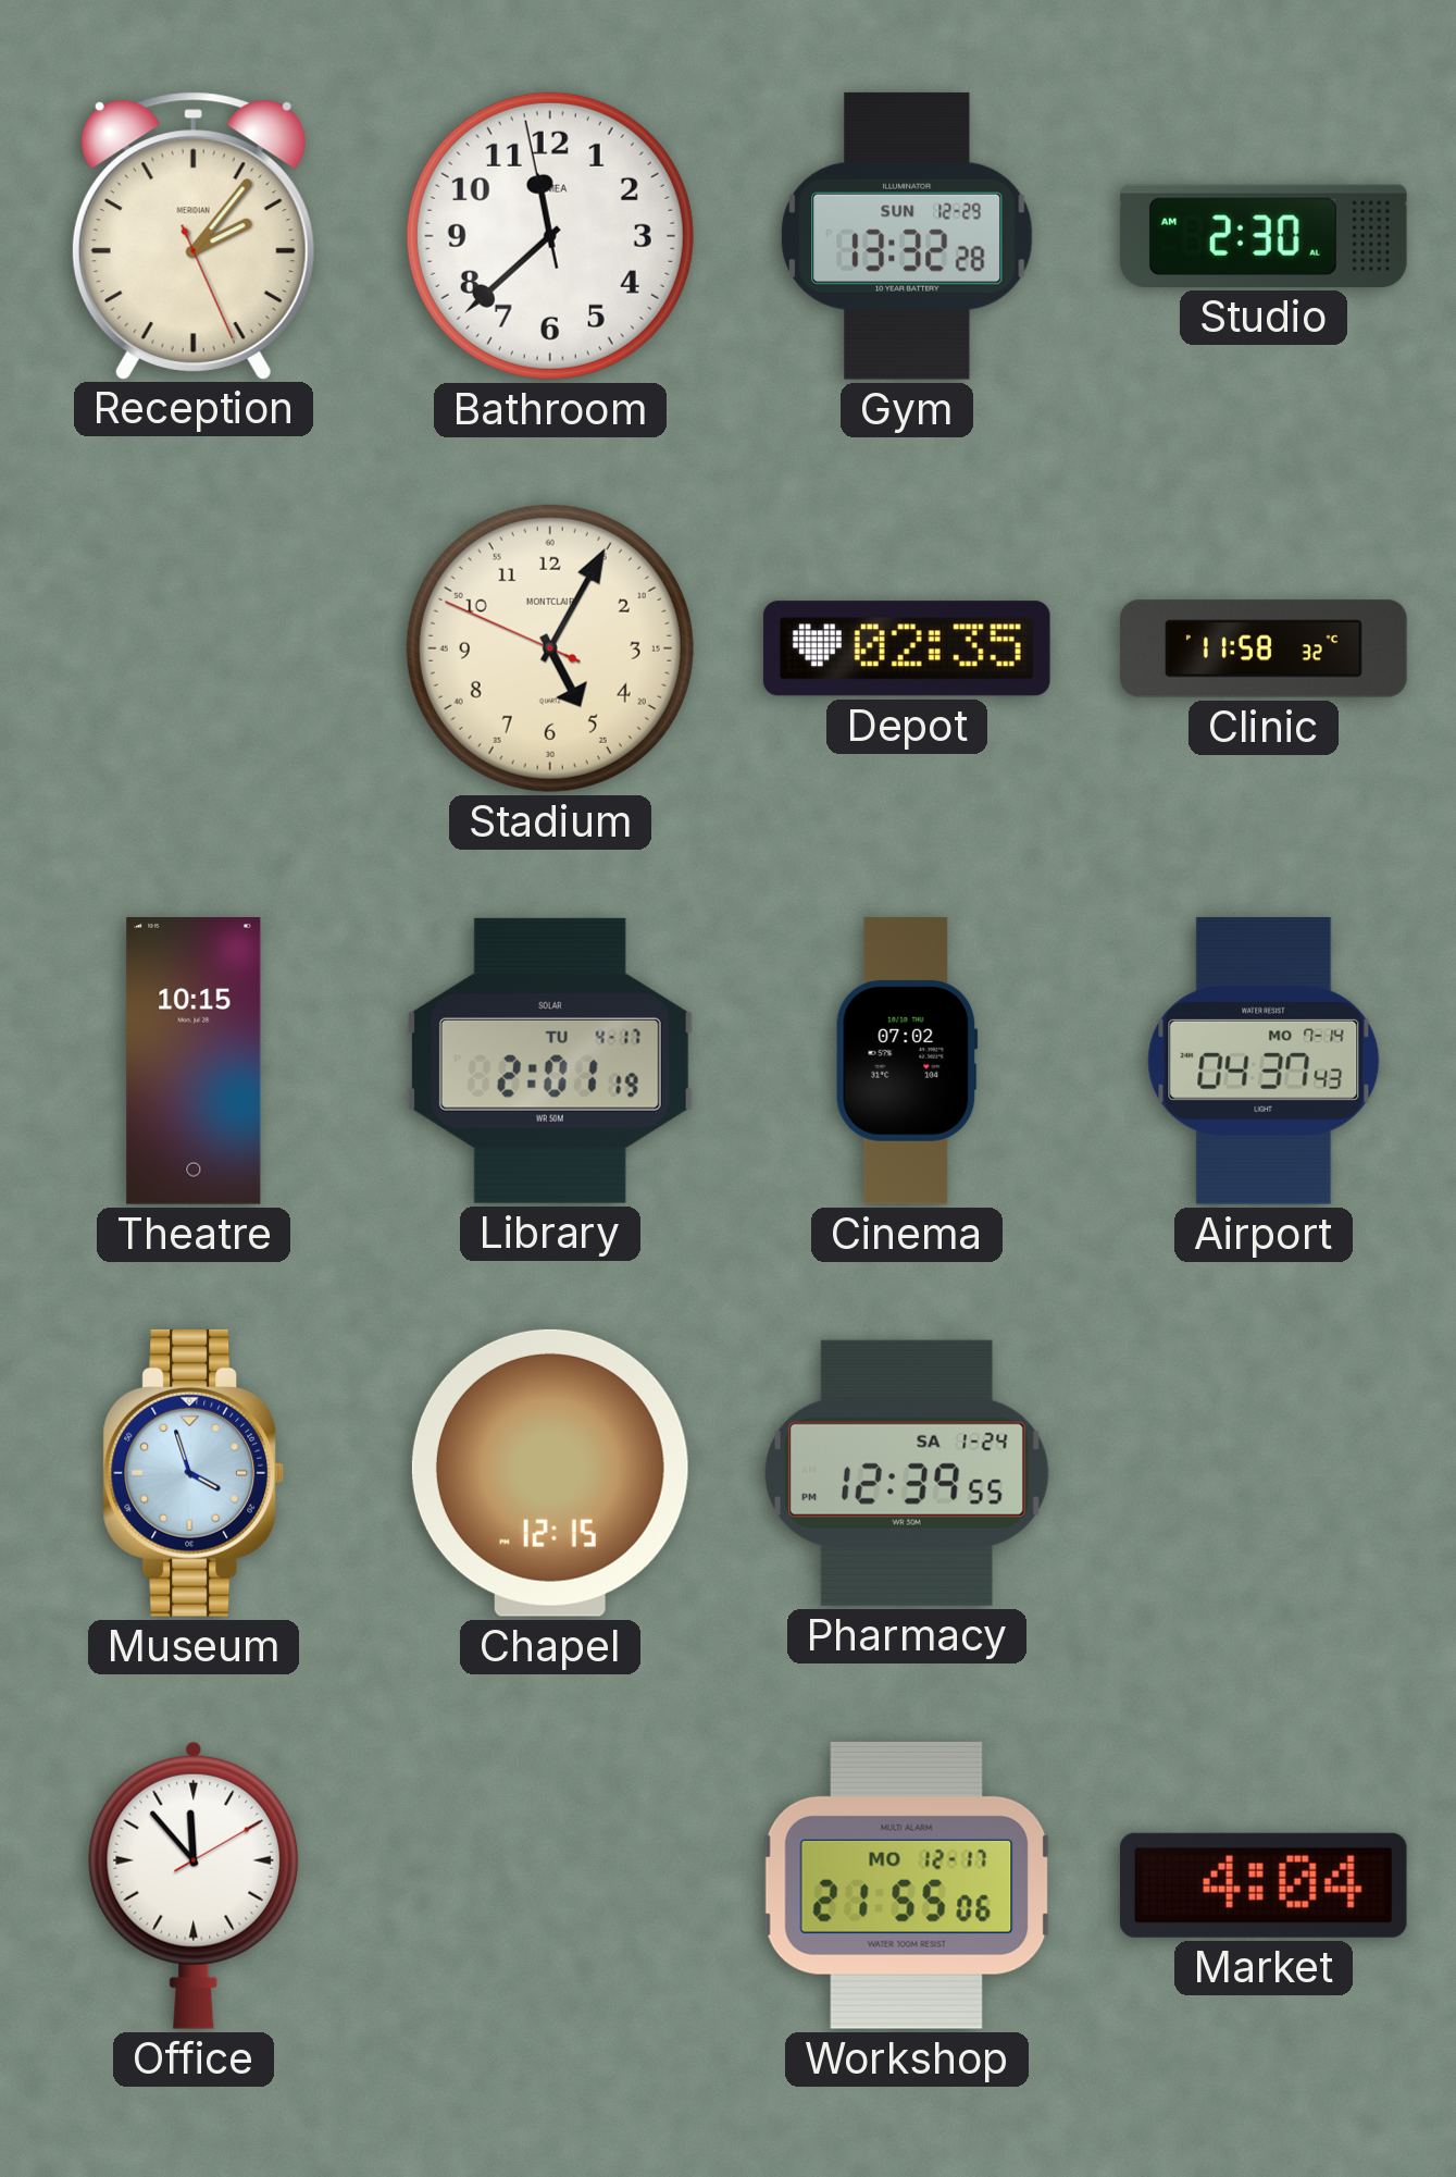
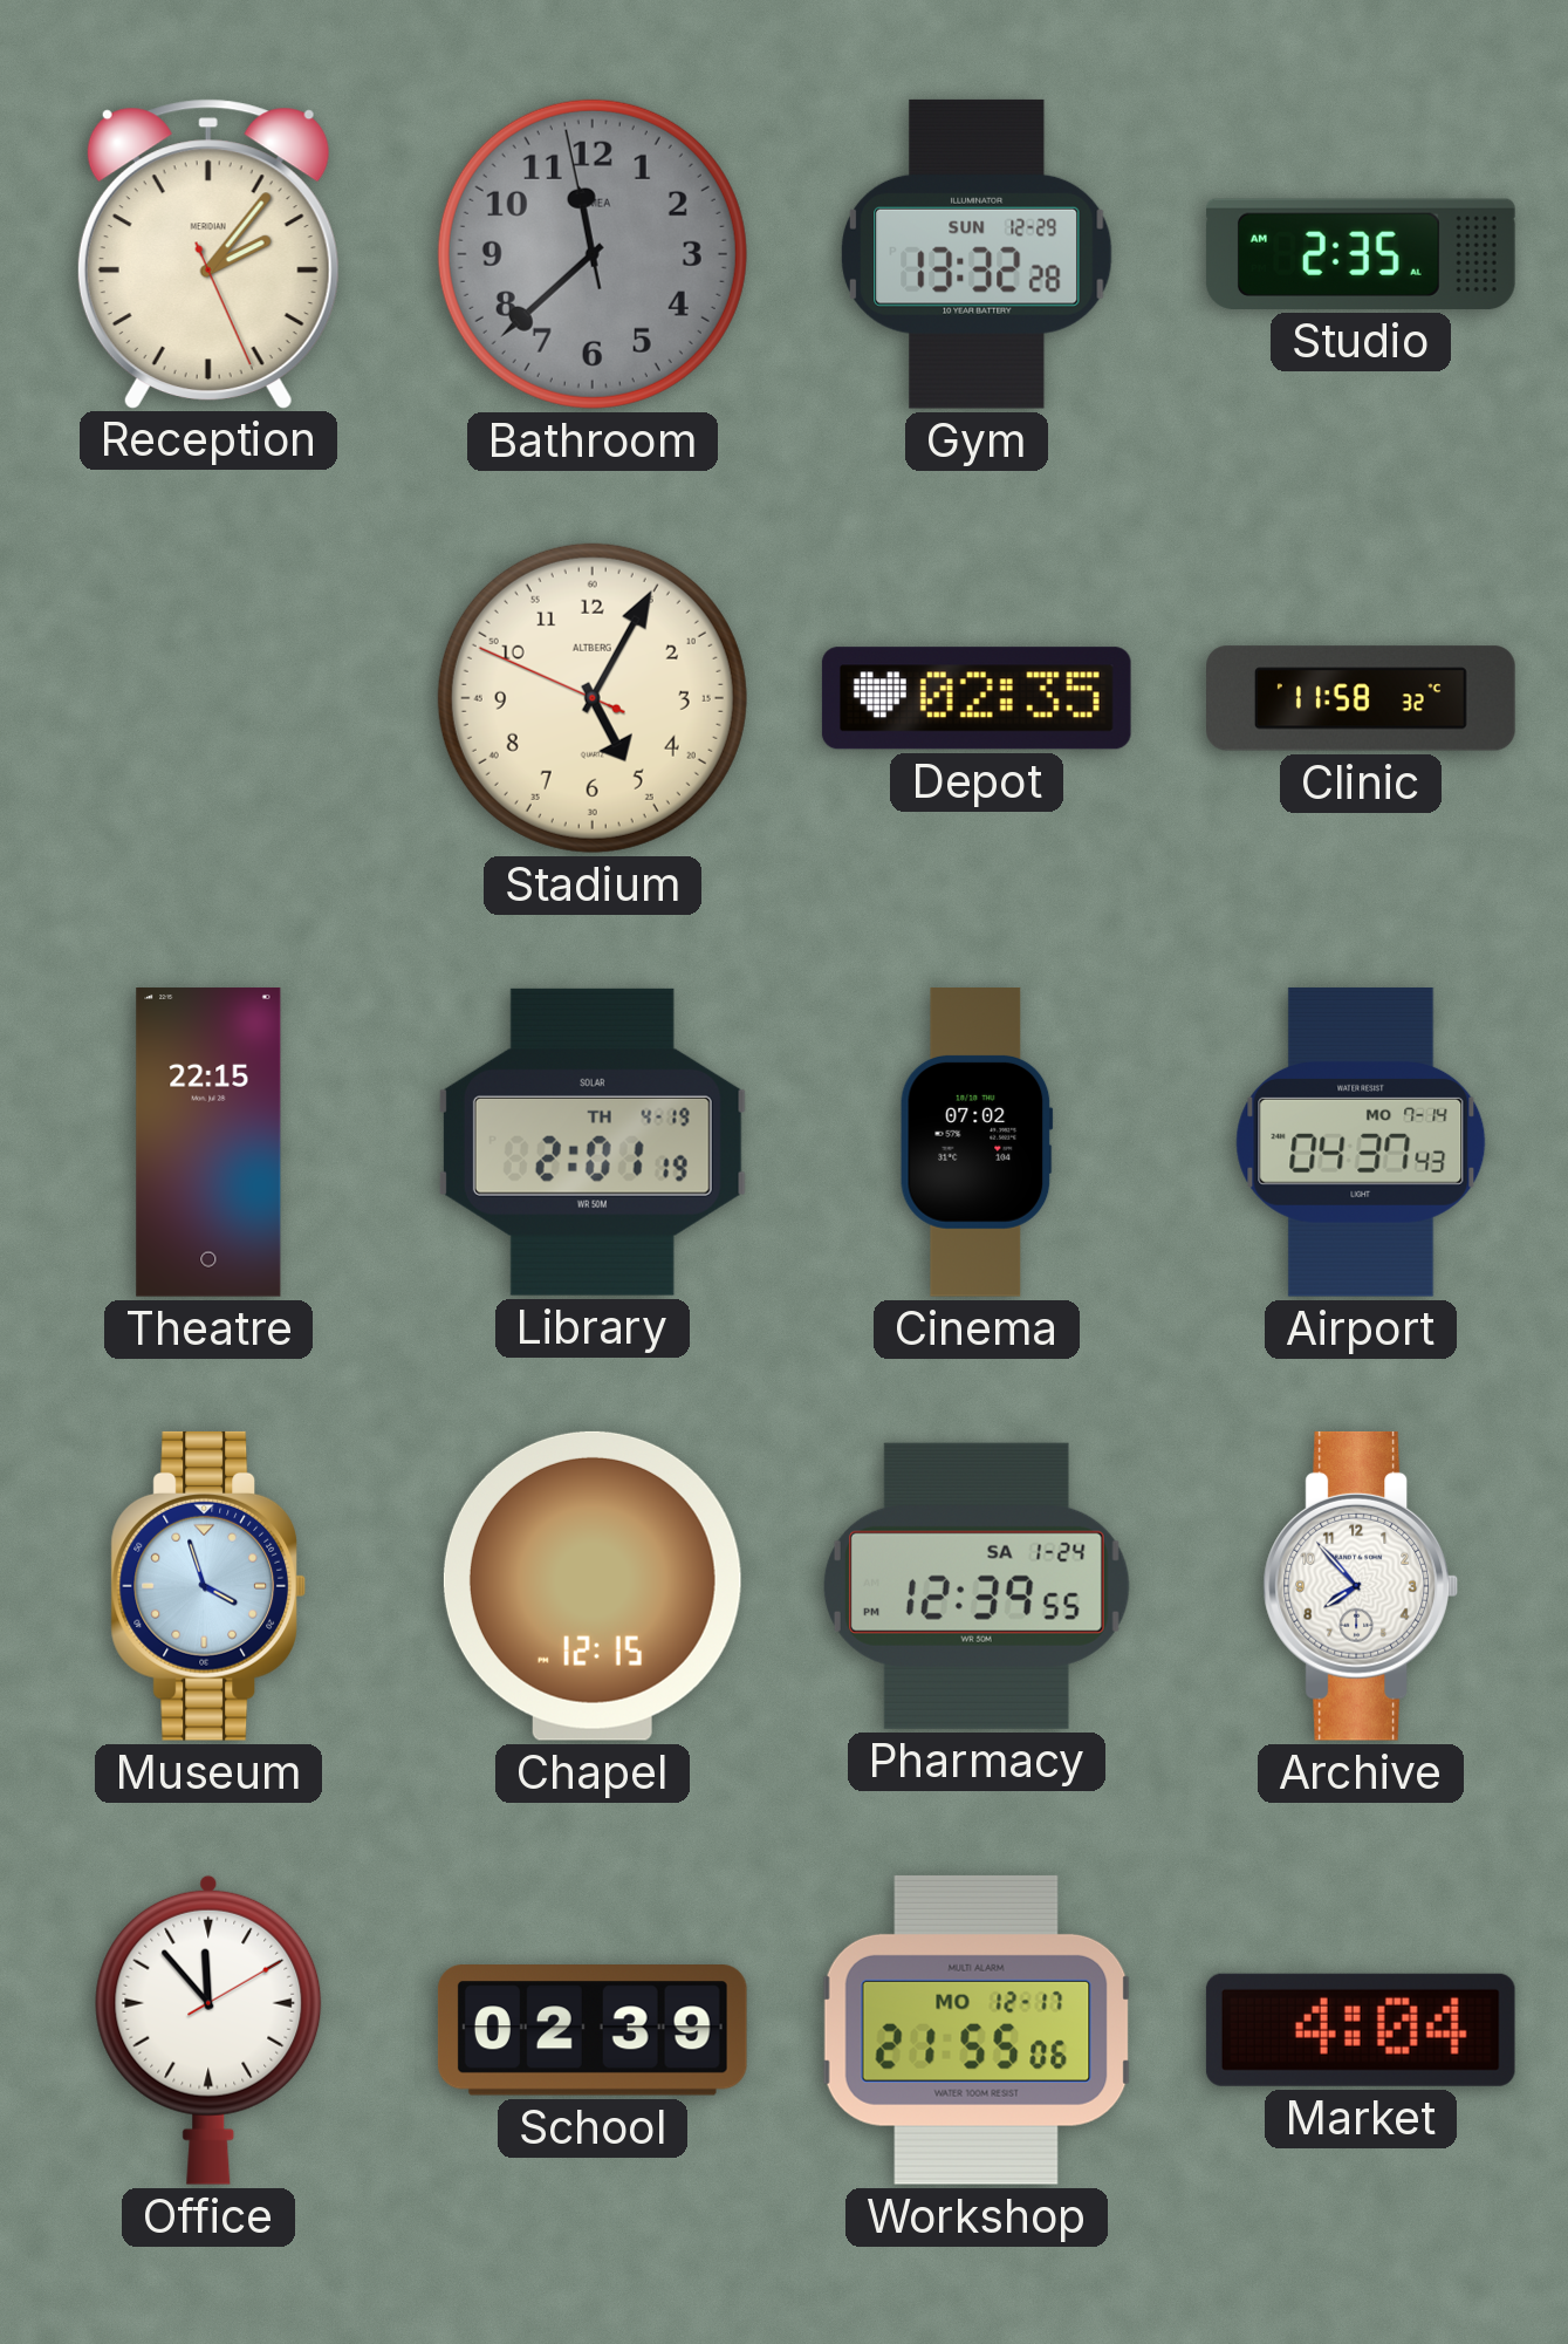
Bathroom dial: white -> grey
Studio: 2:30 -> 2:35
Stadium brand: MONTCLAIR -> ALTBERG
Theatre: 10:15 -> 22:15
Library date: TU 4-17 -> TH 4-19
Archive: none -> 7:53
School: none -> 02:39
